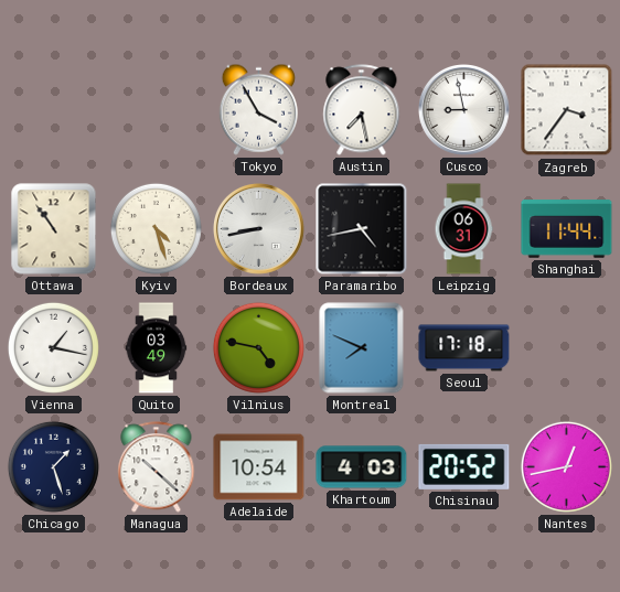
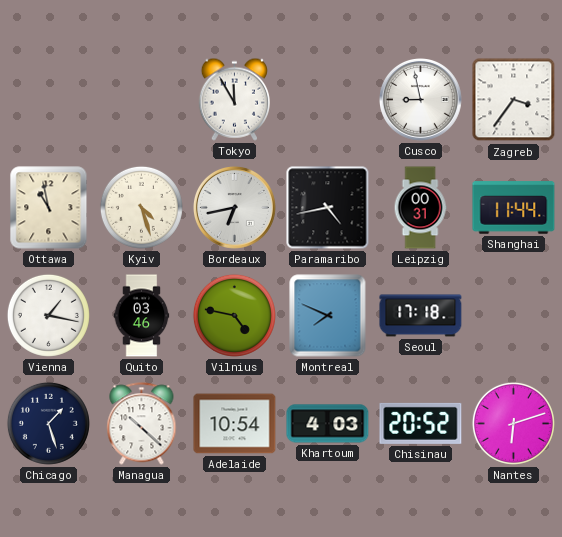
Tokyo: 3:55 -> 11:55
Austin: 7:28 -> none
Ottawa: 10:54 -> 10:58
Bordeaux: 8:43 -> 6:43
Leipzig: 06:31 -> 00:31
Quito: 03:49 -> 03:46
Nantes: 12:43 -> 6:12
